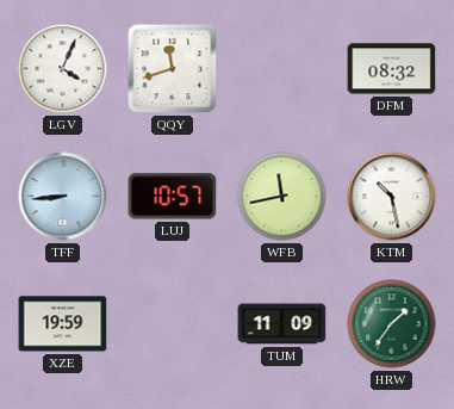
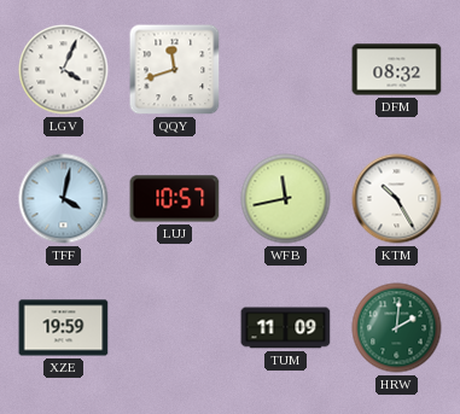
TFF: 8:44 -> 4:02
KTM: 10:28 -> 10:25
HRW: 1:36 -> 2:01
